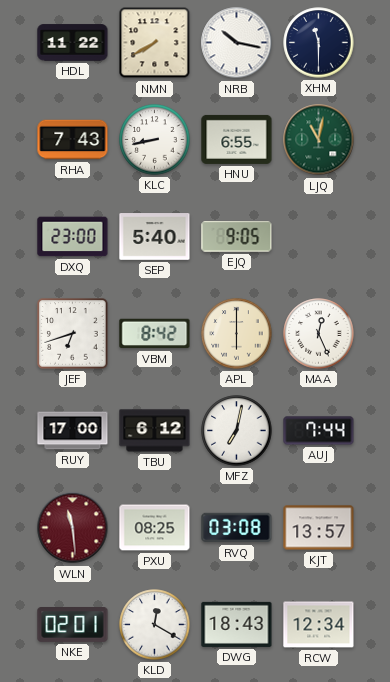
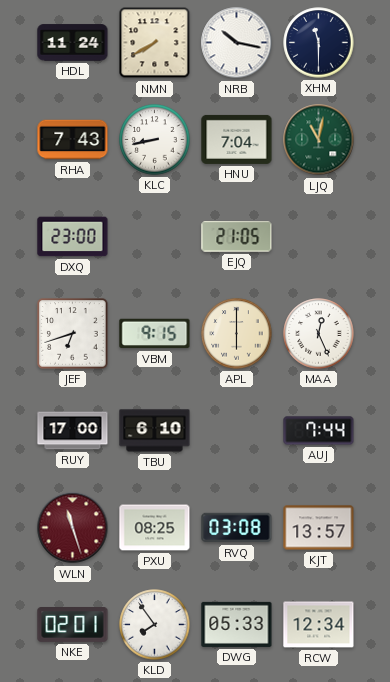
HDL: 11:22 -> 11:24
HNU: 6:55 -> 7:04
SEP: 5:40 -> none
EJQ: 9:05 -> 21:05
VBM: 8:42 -> 9:15
TBU: 6:12 -> 6:10
MFZ: 7:02 -> none
WLN: 11:29 -> 11:27
KLD: 12:20 -> 7:54
DWG: 18:43 -> 05:33
